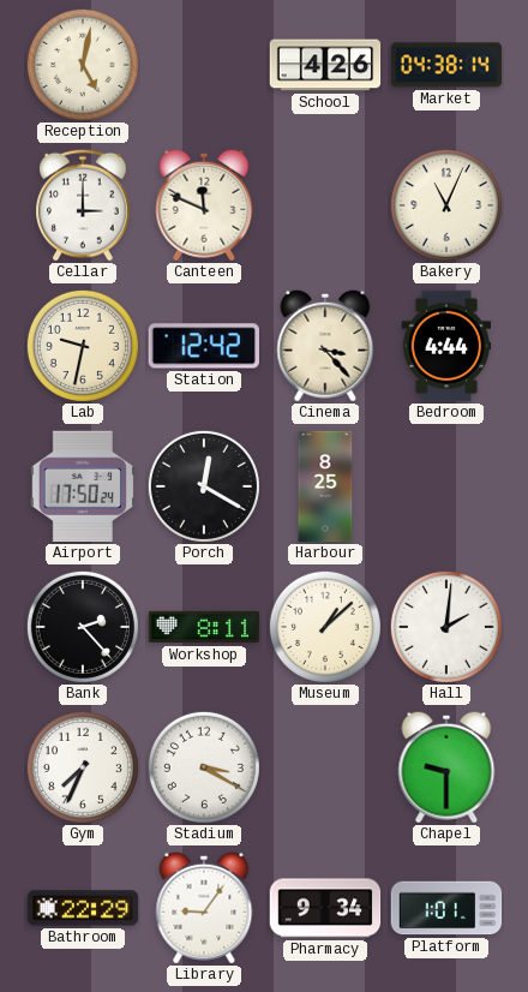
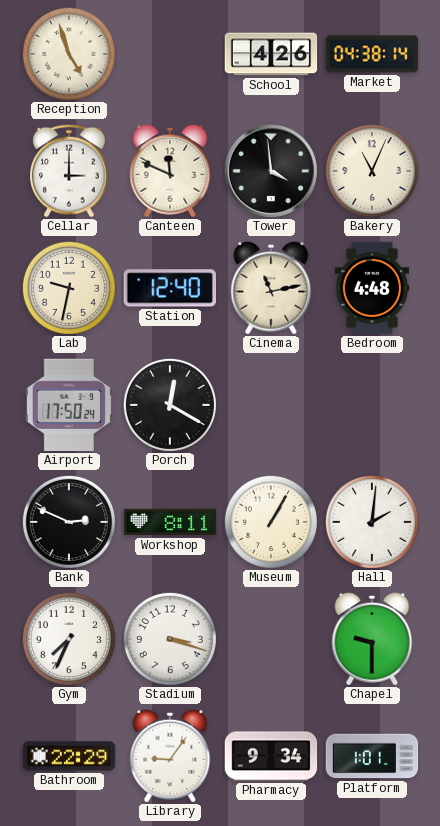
Reception: 5:02 -> 4:57
Tower: none -> 3:59
Station: 12:42 -> 12:40
Cinema: 3:23 -> 11:13
Bedroom: 4:44 -> 4:48
Harbour: 8:25 -> none
Bank: 2:23 -> 2:49
Museum: 1:08 -> 1:05
Stadium: 3:20 -> 3:18
